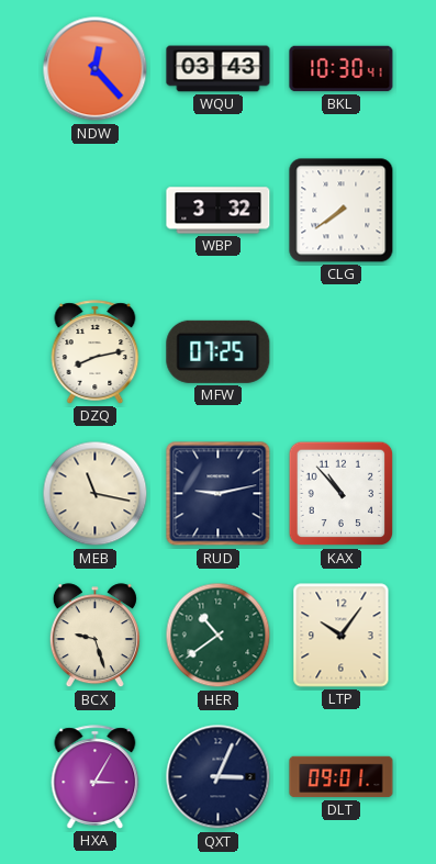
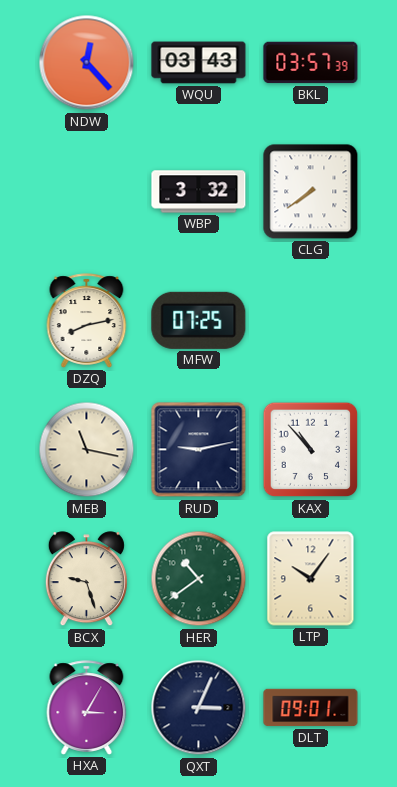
BKL: 10:30 -> 03:57
